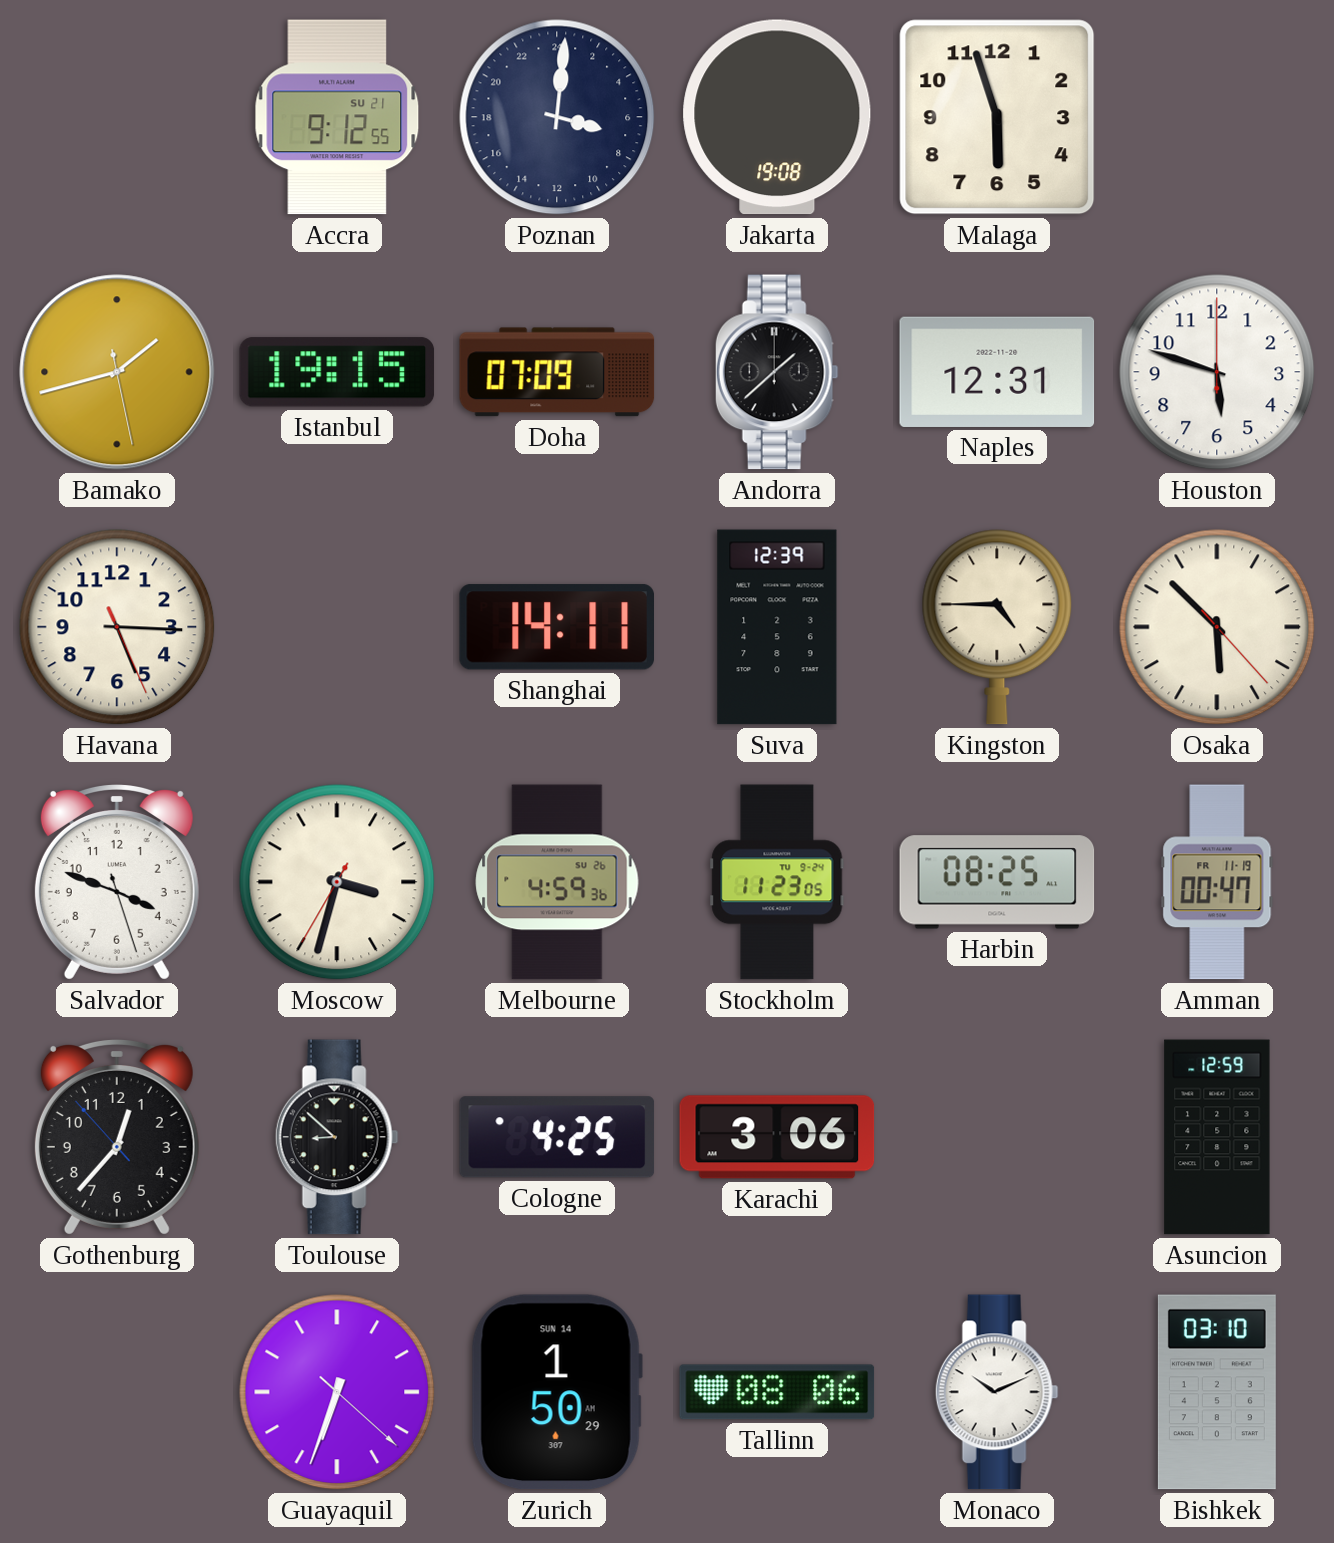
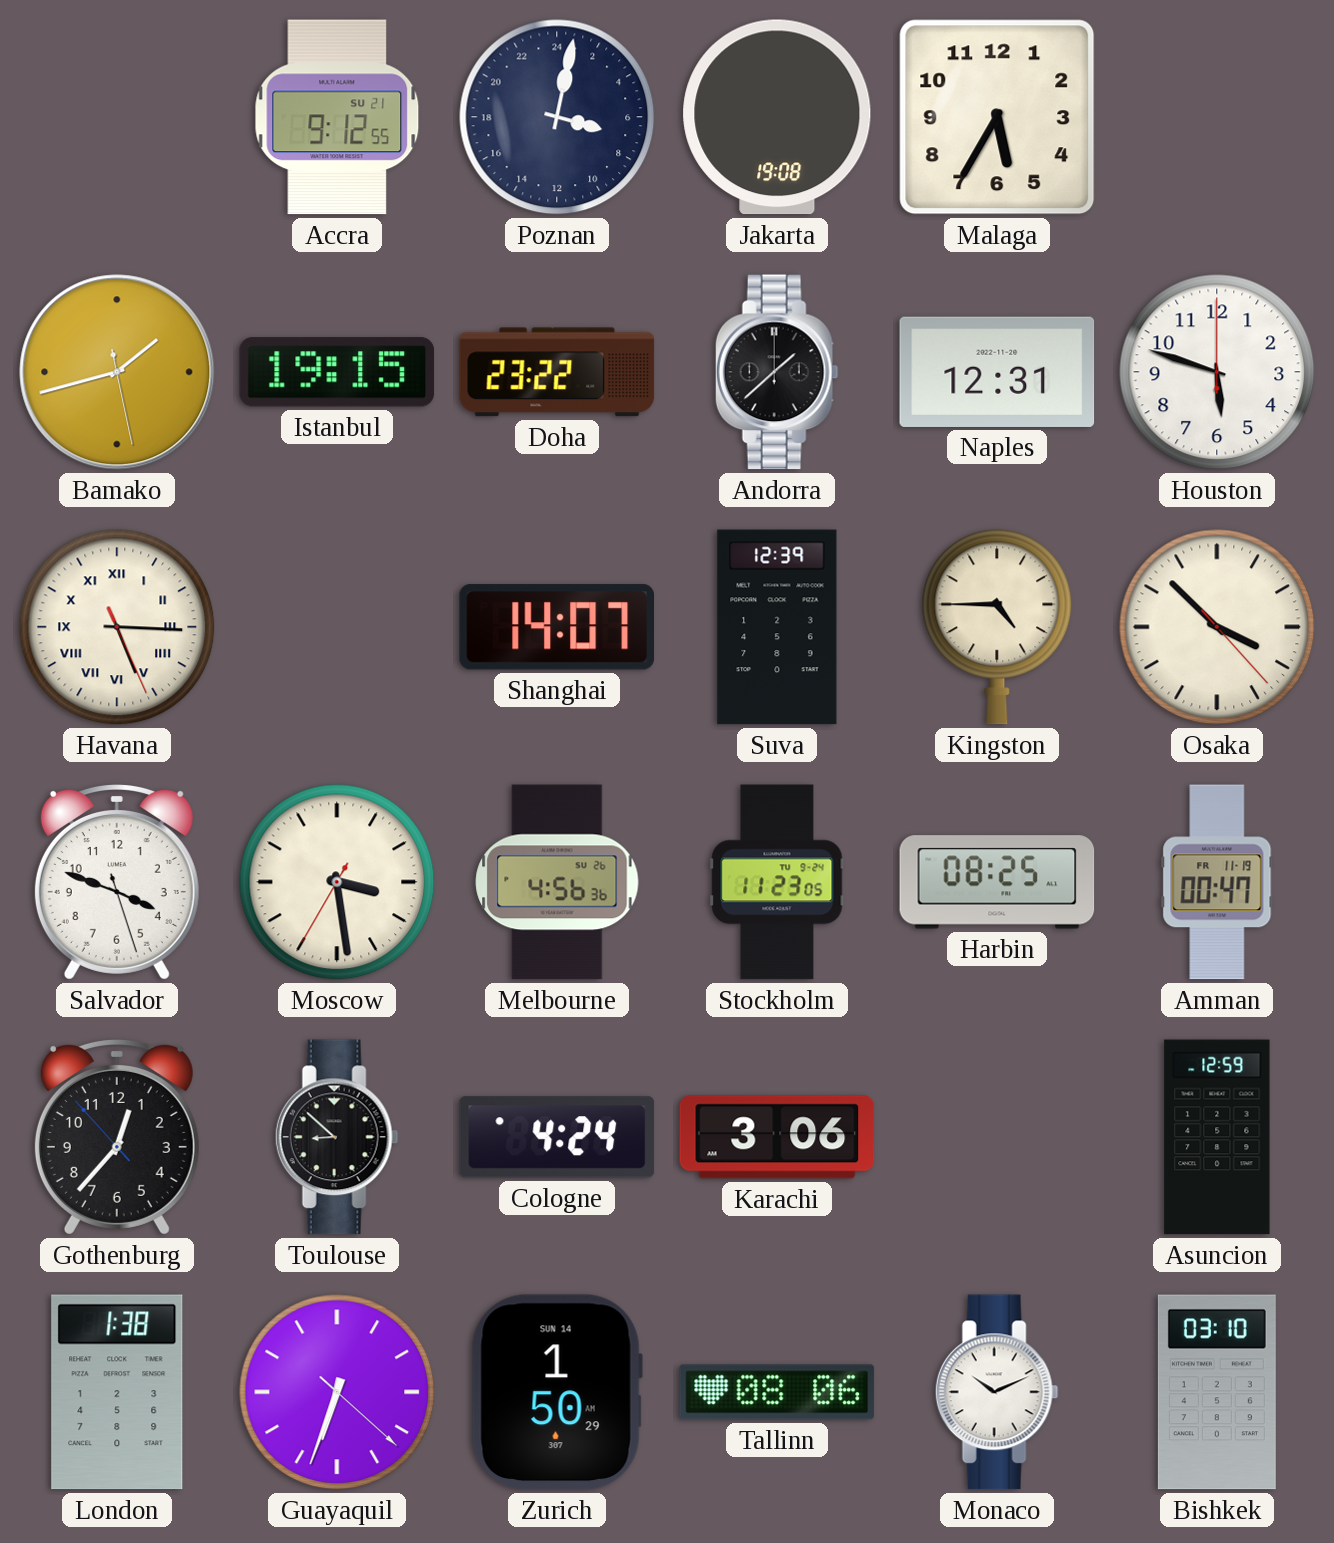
Poznan: 7:01 -> 7:02
Malaga: 5:57 -> 5:35
Doha: 07:09 -> 23:22
Havana numerals: Arabic -> Roman
Shanghai: 14:11 -> 14:07
Osaka: 5:52 -> 3:52
Moscow: 3:32 -> 3:28
Melbourne: 4:59 -> 4:56
Cologne: 4:25 -> 4:24
London: none -> 1:38
